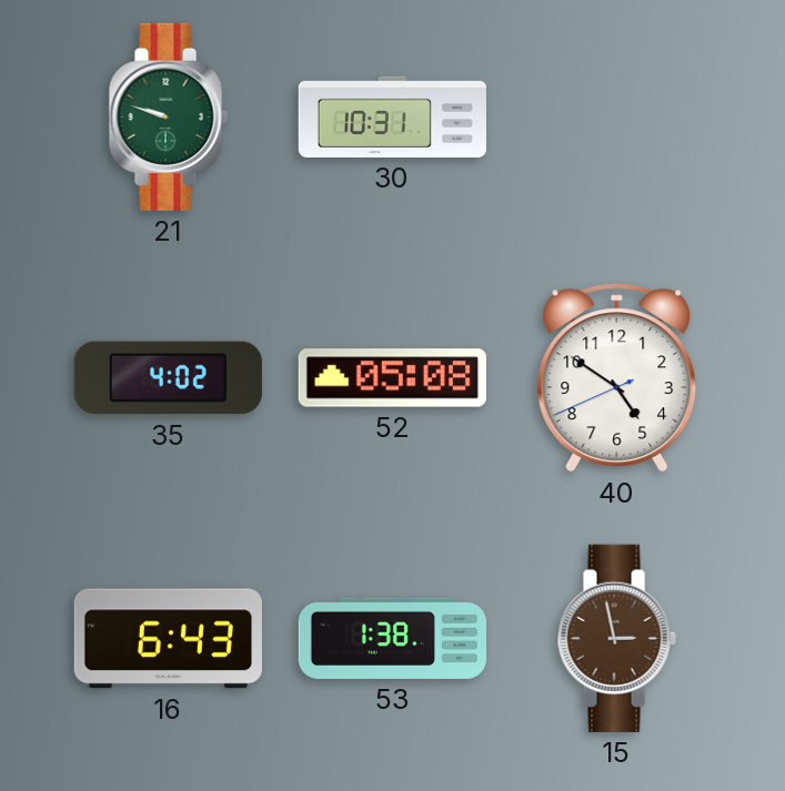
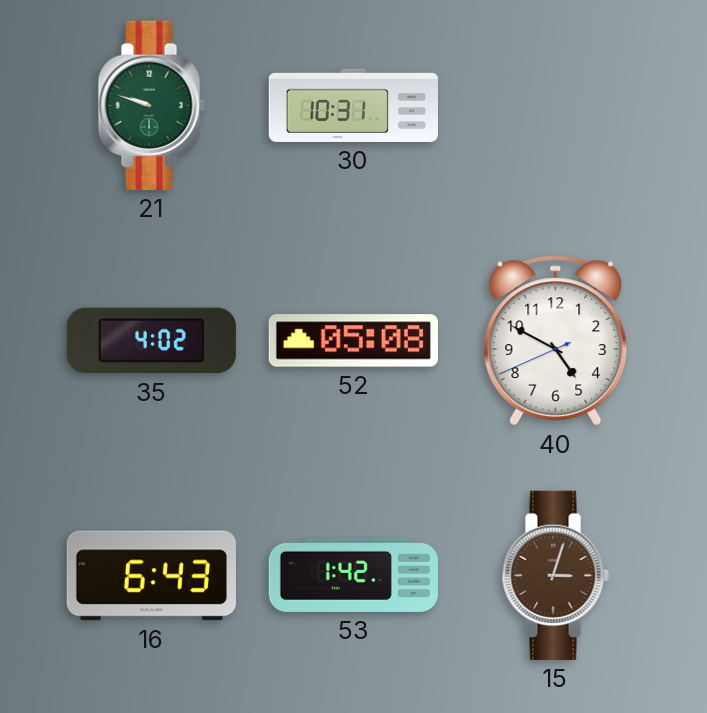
40: 4:50 -> 4:49
53: 1:38 -> 1:42
15: 2:58 -> 3:03
